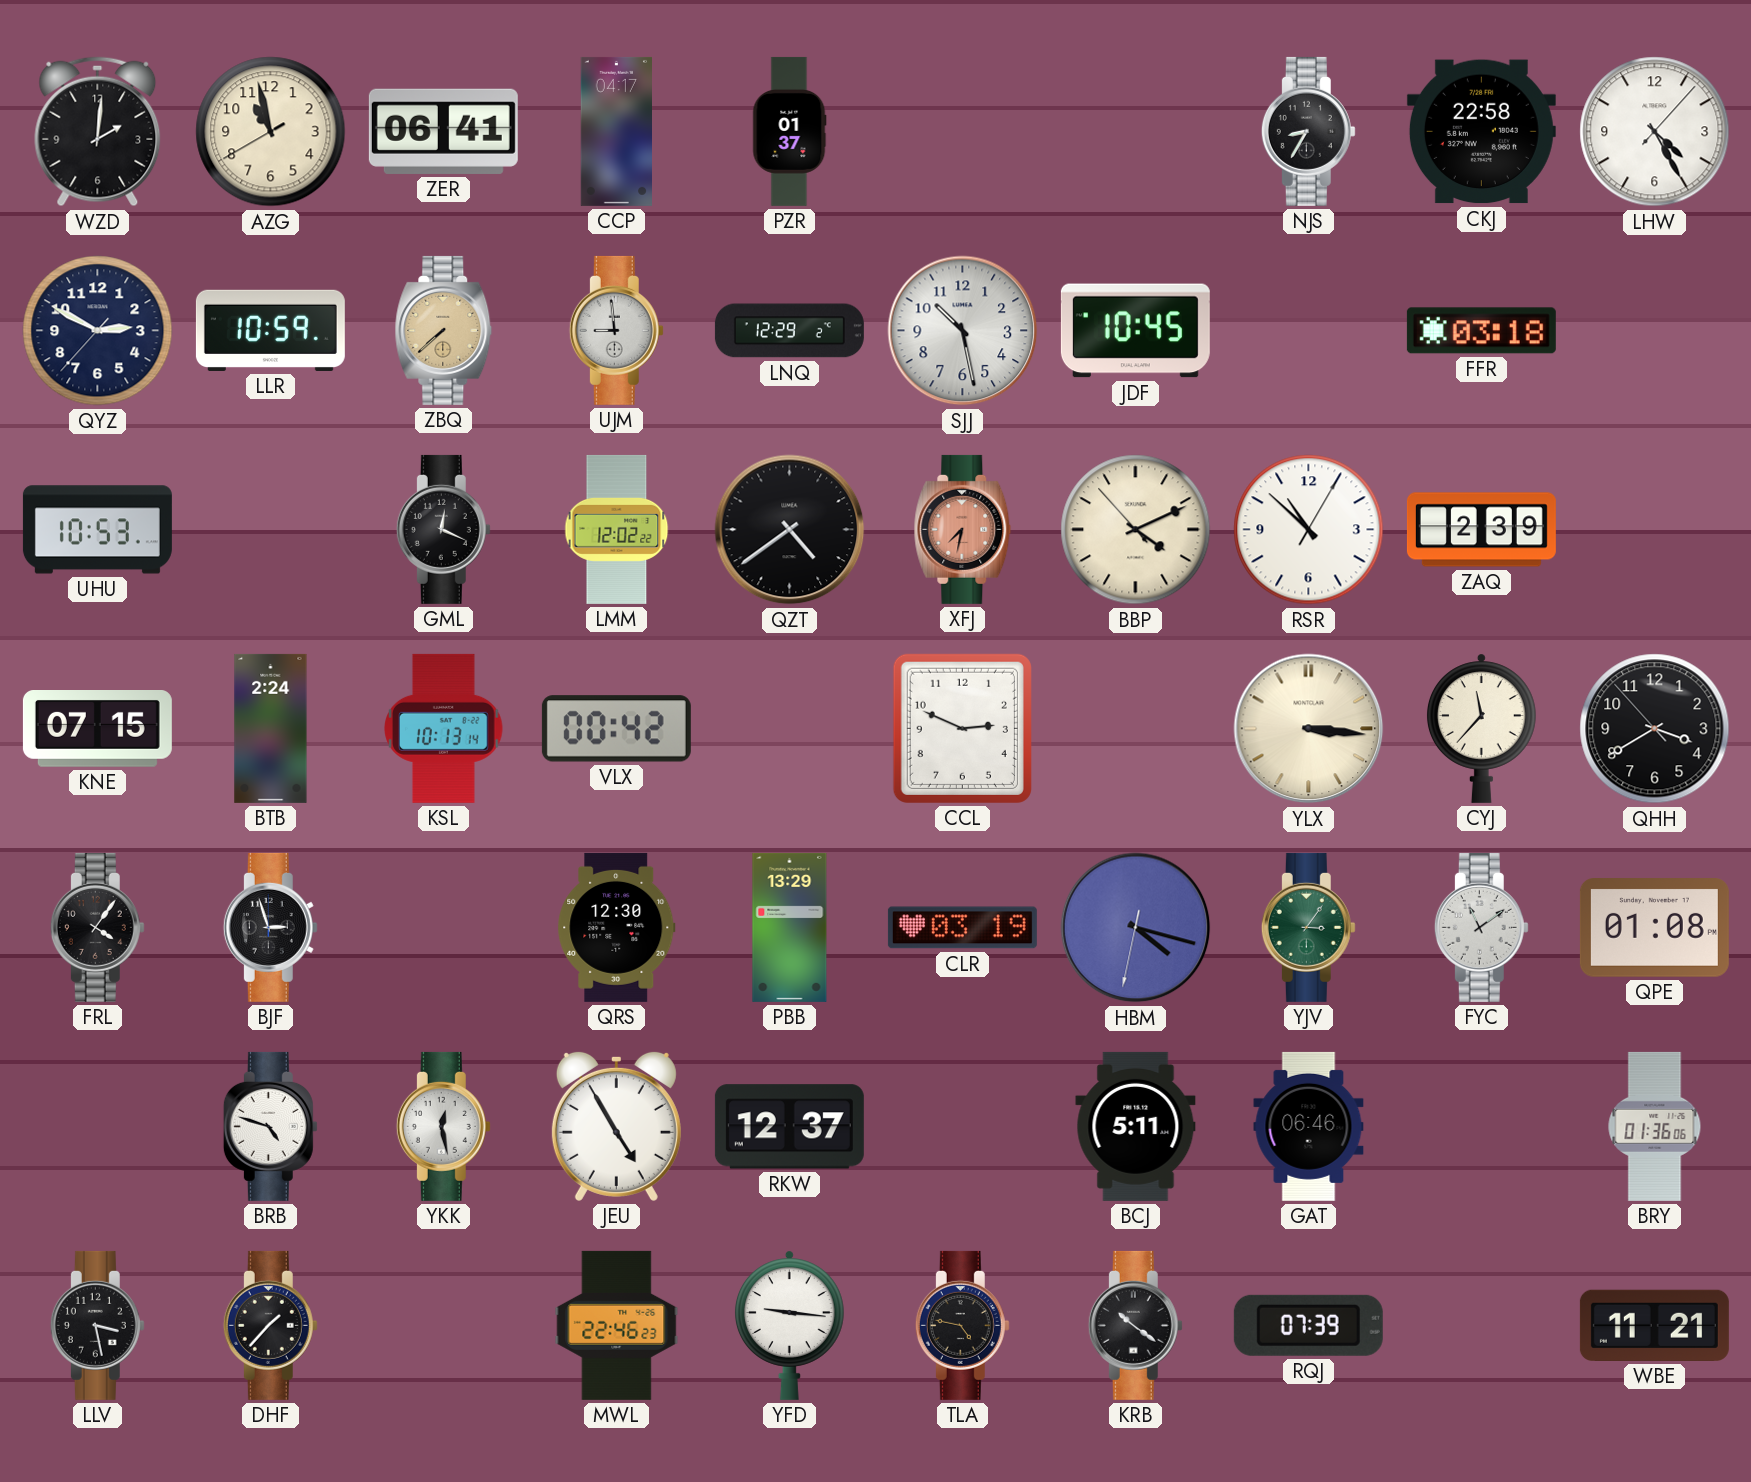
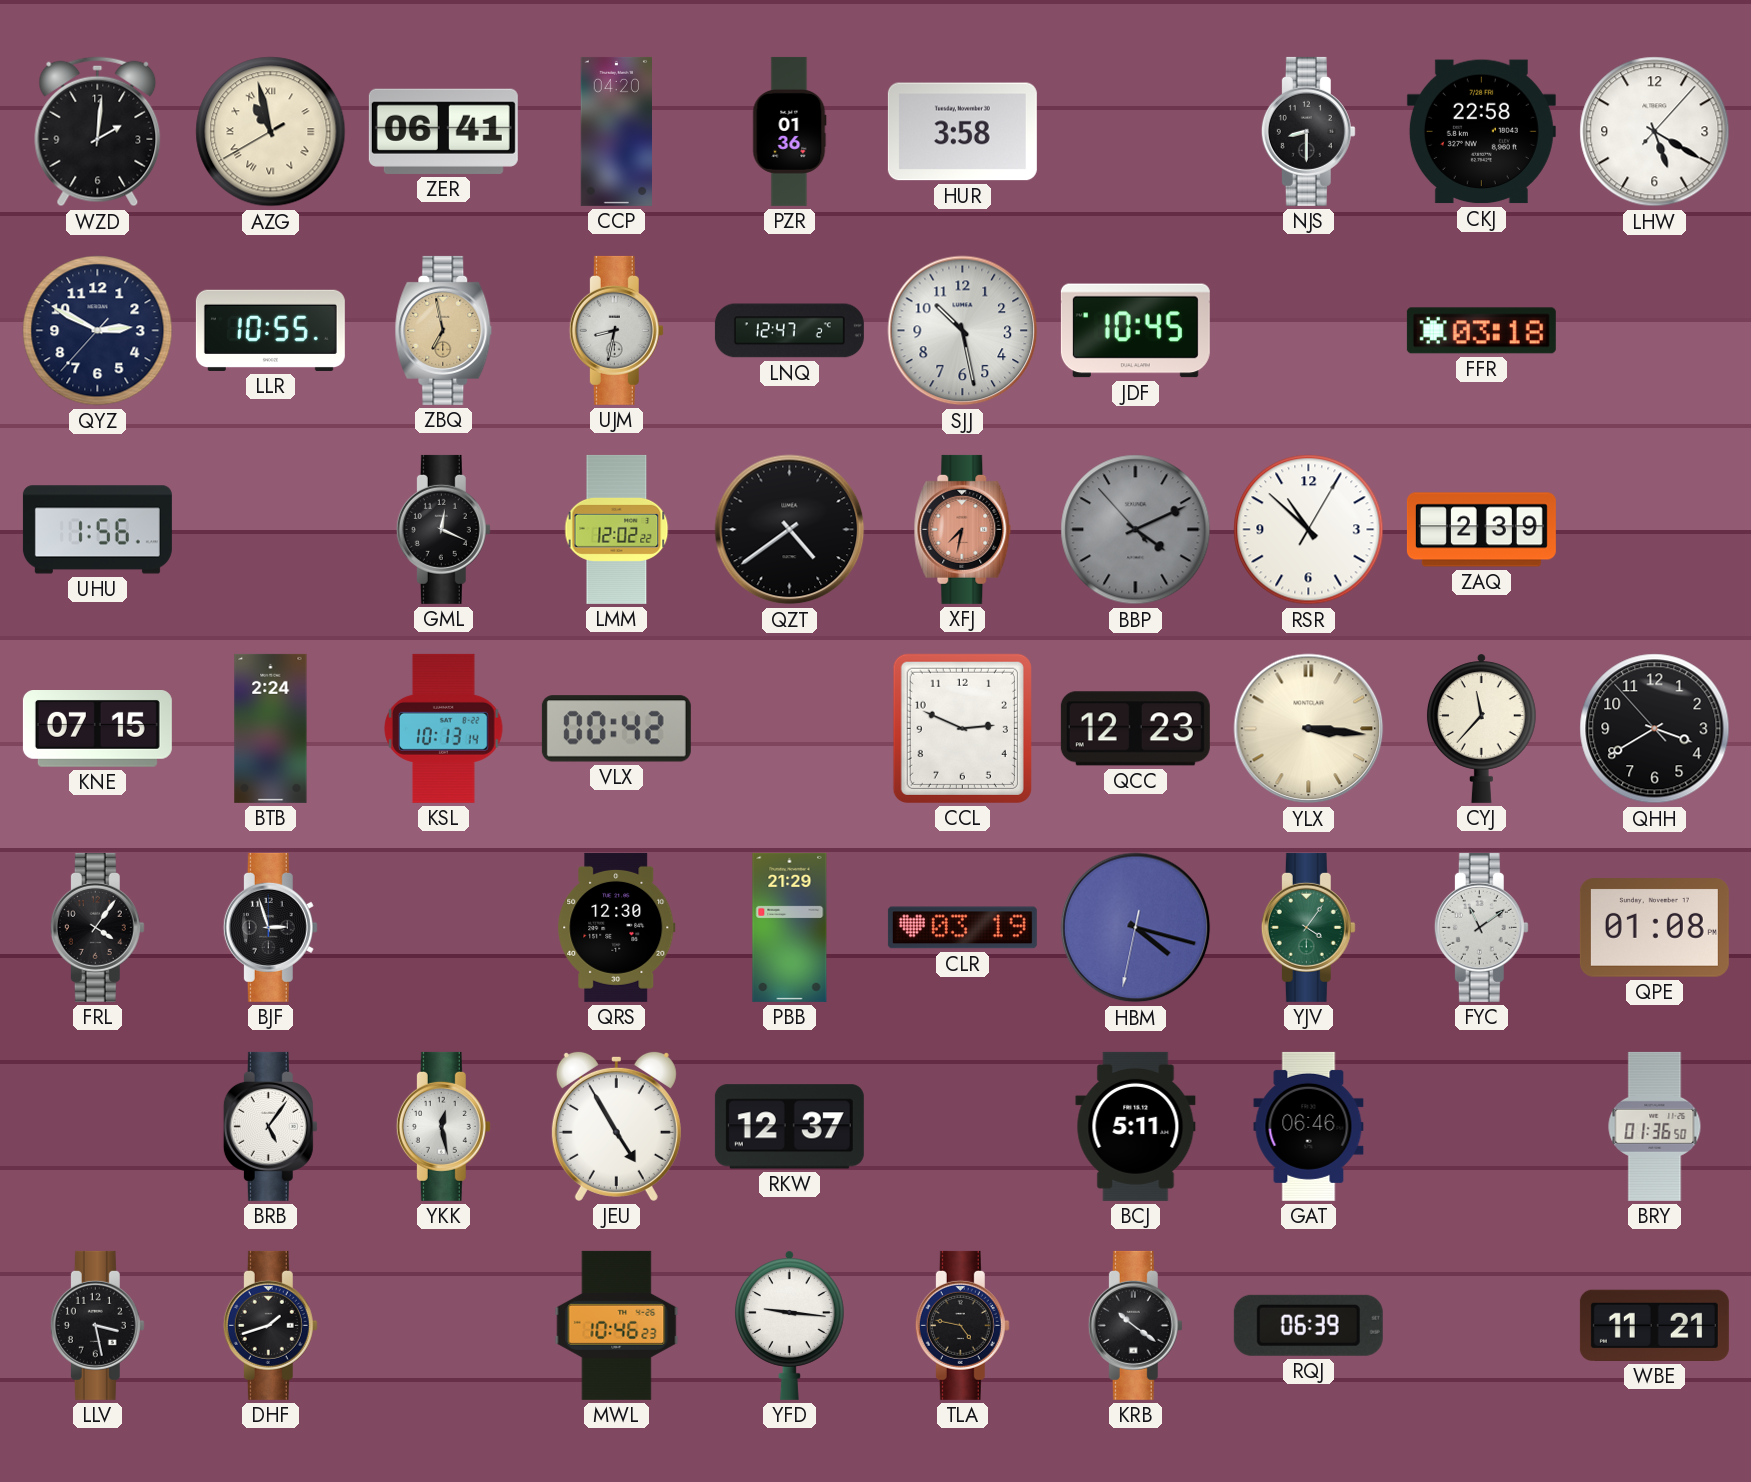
AZG numerals: Arabic -> Roman
CCP: 04:17 -> 04:20
PZR: 01:37 -> 01:36
HUR: none -> 3:58
NJS: 8:35 -> 8:30
LHW: 4:25 -> 5:20
LLR: 10:59 -> 10:55
ZBQ: 7:38 -> 6:58
UJM: 8:59 -> 8:32
LNQ: 12:29 -> 12:47
UHU: 10:53 -> 1:56
BBP dial: cream -> grey
QCC: none -> 12:23
PBB: 13:29 -> 21:29
YJV: 3:06 -> 4:06
BRB: 4:48 -> 5:06
BRY: 01:36:06 -> 01:36:50
DHF: 1:37 -> 1:42
MWL: 22:46 -> 10:46
RQJ: 07:39 -> 06:39
